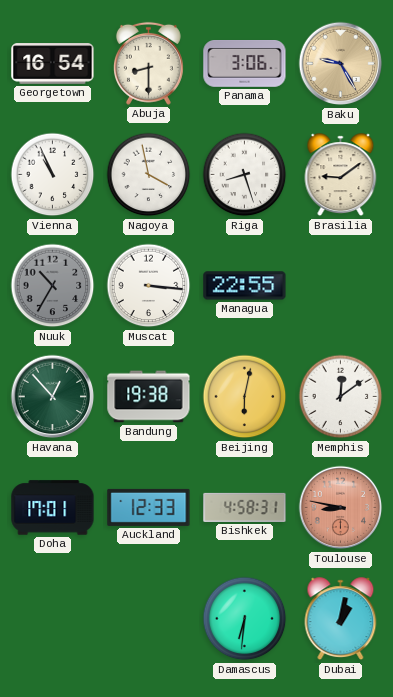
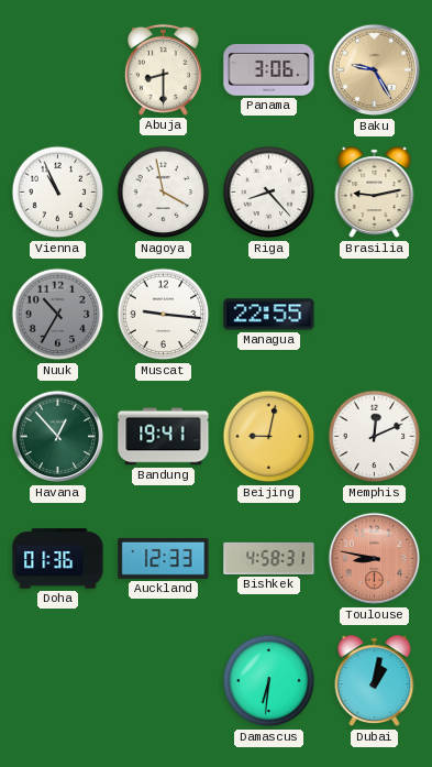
Georgetown: 16:54 -> none
Riga: 8:27 -> 8:23
Brasilia: 9:09 -> 9:13
Muscat: 3:16 -> 9:16
Bandung: 19:38 -> 19:41
Beijing: 6:02 -> 9:02
Memphis: 12:09 -> 12:11
Doha: 17:01 -> 01:36
